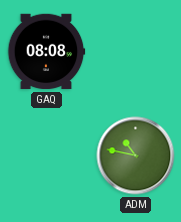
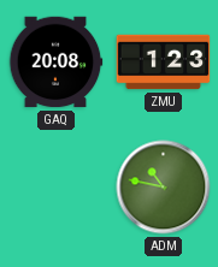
GAQ: 08:08 -> 20:08
ZMU: none -> 1:23
